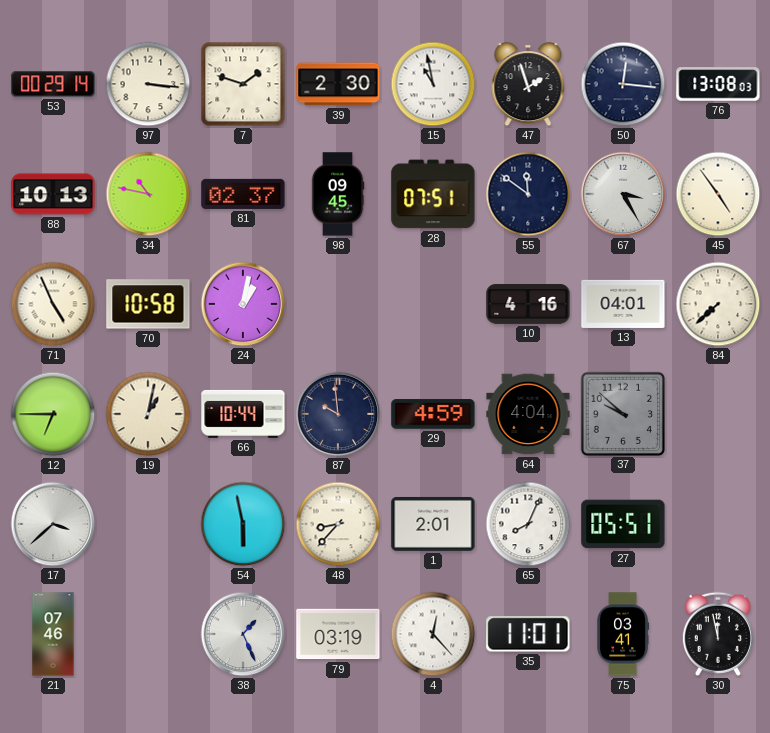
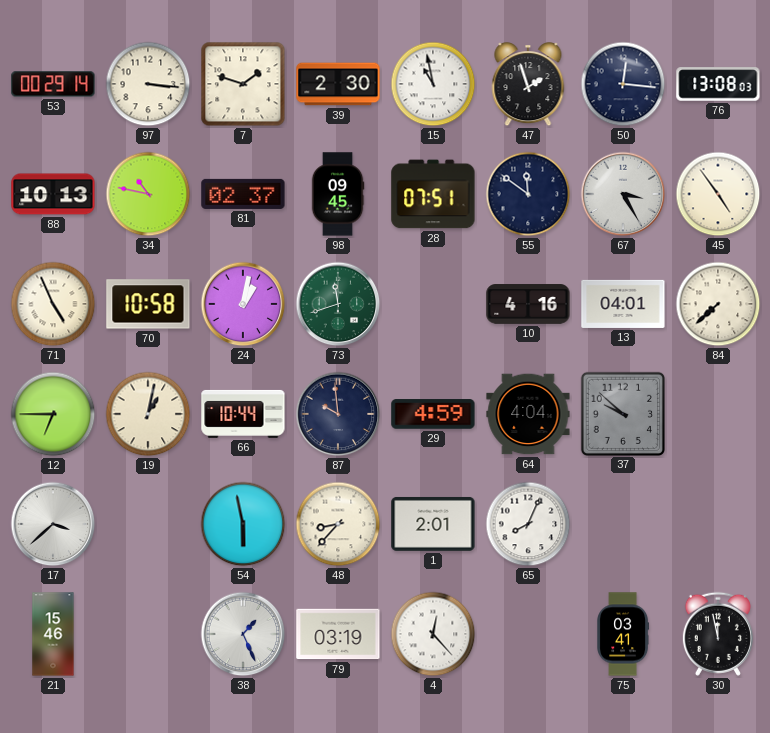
73: none -> 11:42
27: 05:51 -> none
21: 07:46 -> 15:46
35: 11:01 -> none
